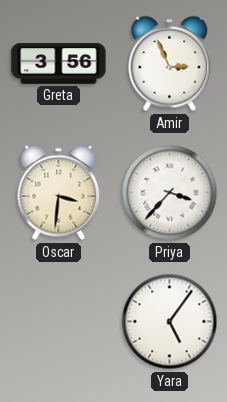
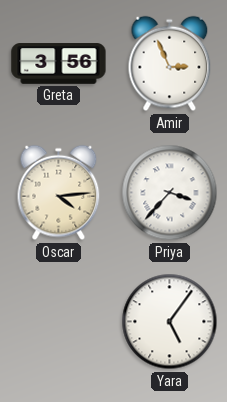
Oscar: 3:31 -> 4:14
